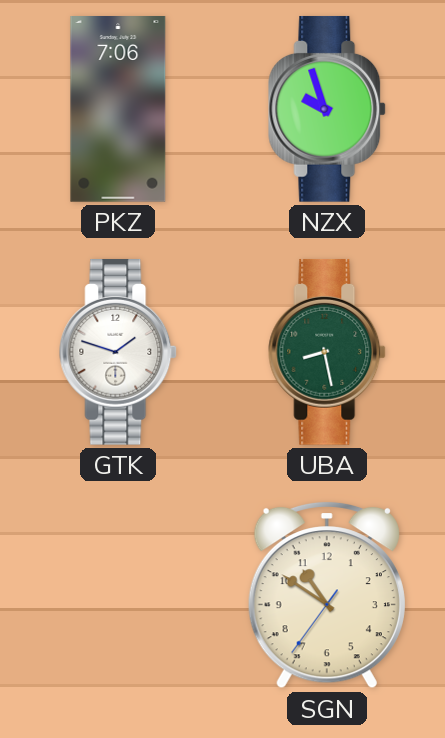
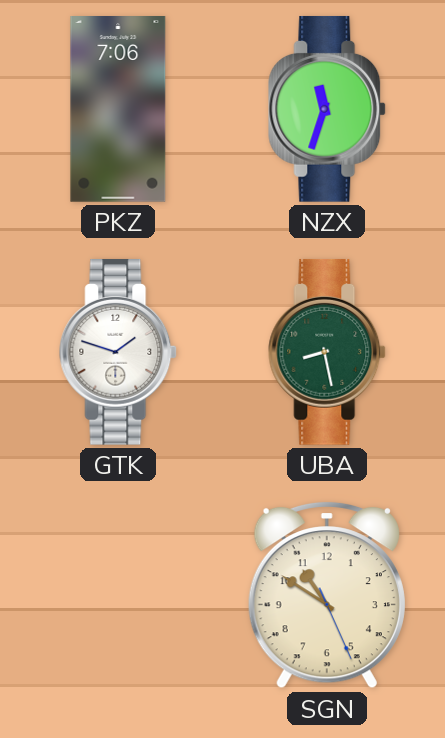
NZX: 9:57 -> 11:33
SGN: 10:50:36 -> 10:50:26
